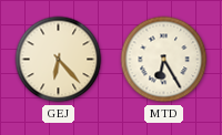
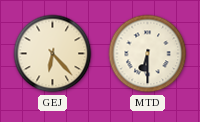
MTD: 6:25 -> 6:30
